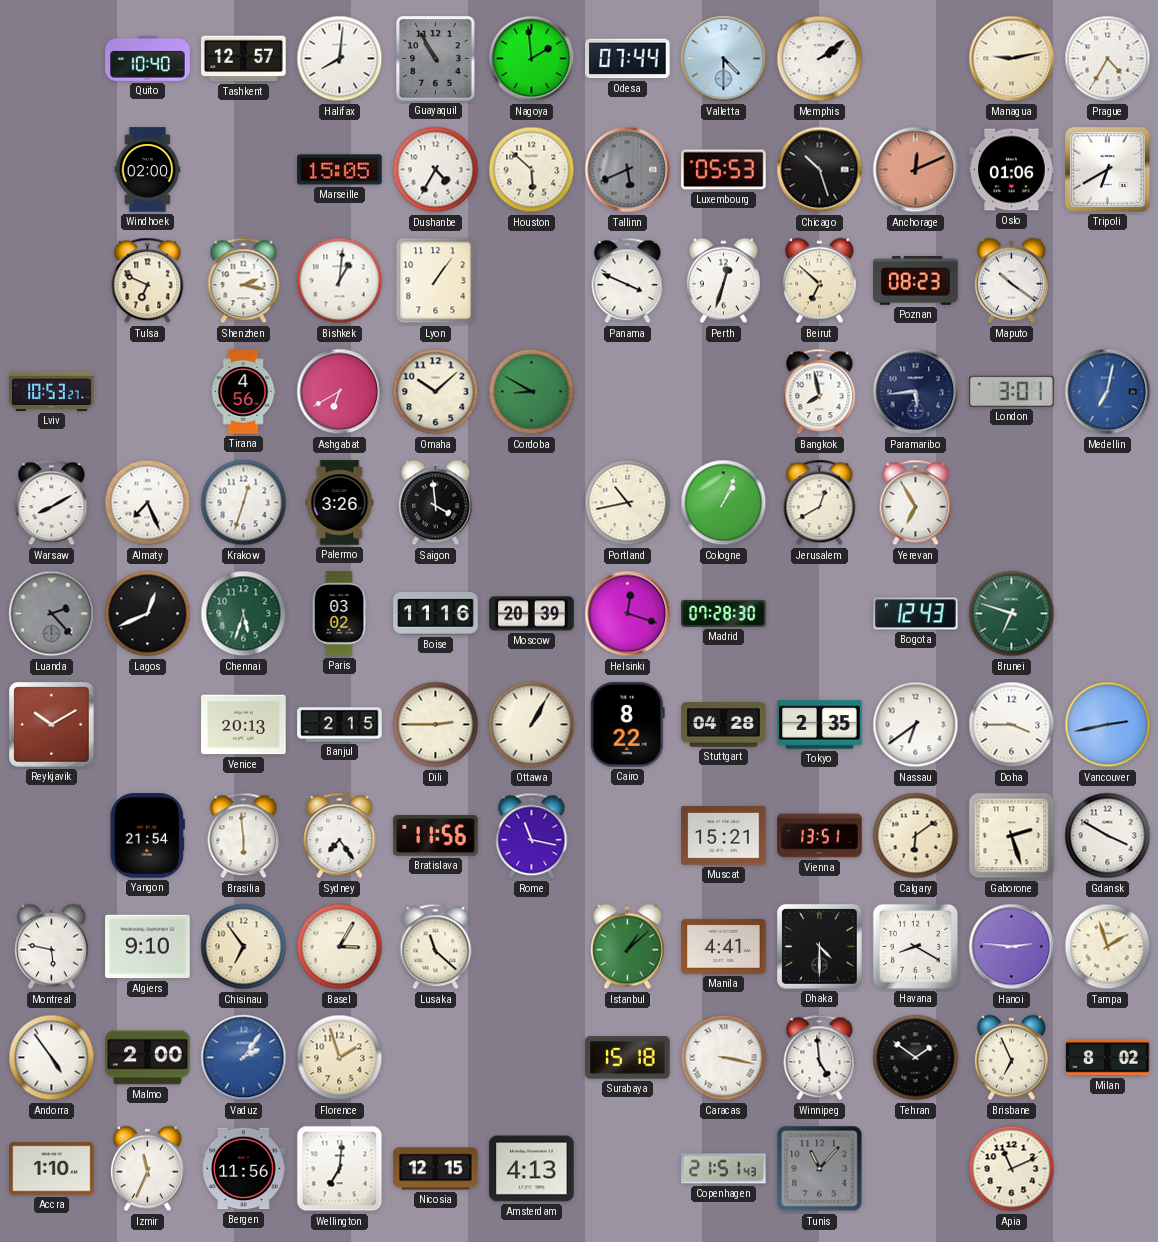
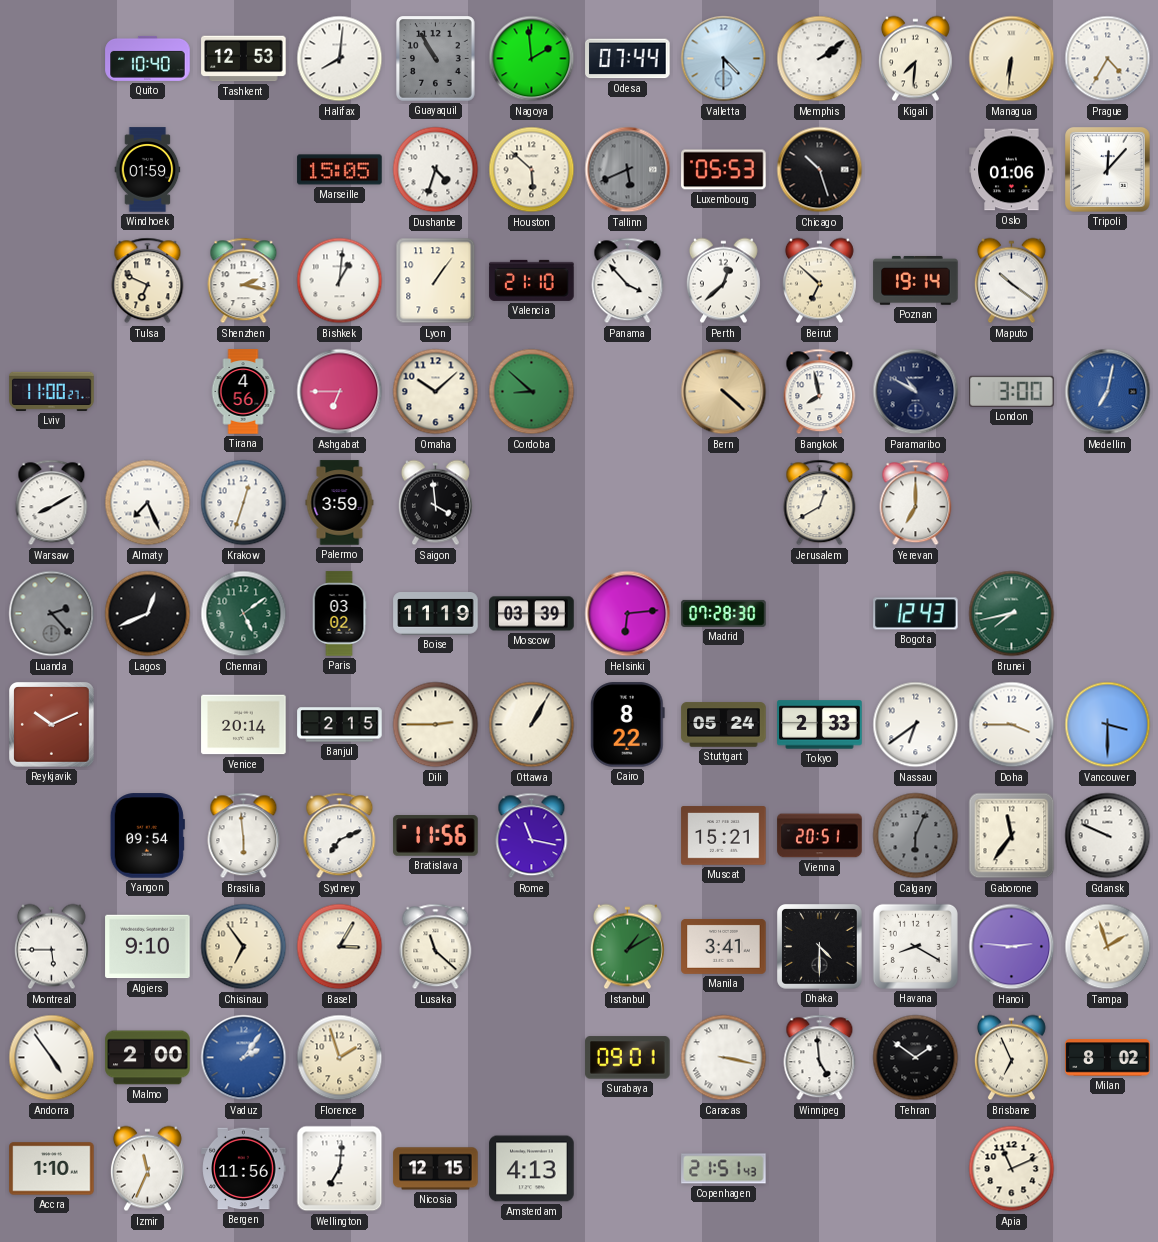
Tashkent: 12:57 -> 12:53
Kigali: none -> 7:31
Managua: 9:13 -> 6:31
Windhoek: 02:00 -> 01:59
Dushanbe: 4:35 -> 4:33
Anchorage: 12:11 -> none
Tripoli: 6:40 -> 12:07
Valencia: none -> 21:10
Panama: 3:49 -> 3:53
Perth: 12:33 -> 12:38
Poznan: 08:23 -> 19:14
Lviv: 10:53 -> 11:00
Ashgabat: 6:40 -> 6:45
Cordoba: 8:50 -> 8:52
Bern: none -> 4:22
Paramaribo: 5:44 -> 10:50
London: 3:01 -> 3:00
Palermo: 3:26 -> 3:59
Portland: 10:43 -> none
Cologne: 1:04 -> none
Yerevan: 6:55 -> 7:00
Chennai: 5:33 -> 5:09
Boise: 11:16 -> 11:19
Moscow: 20:39 -> 03:39
Helsinki: 12:18 -> 6:14
Brunei: 6:48 -> 7:43
Reykjavik: 10:10 -> 10:11
Venice: 20:13 -> 20:14
Stuttgart: 04:28 -> 05:24
Tokyo: 2:35 -> 2:33
Vancouver: 2:43 -> 3:30
Yangon: 21:54 -> 09:54
Sydney: 7:24 -> 7:11
Vienna: 13:51 -> 20:51
Calgary: 6:09 -> 6:04
Calgary dial: cream -> grey
Gaborone: 2:27 -> 11:36
Gdansk: 3:50 -> 9:49
Montreal: 5:47 -> 5:45
Istanbul: 1:08 -> 1:10
Manila: 4:41 -> 3:41
Surabaya: 15:18 -> 09:01
Tunis: 11:07 -> none
